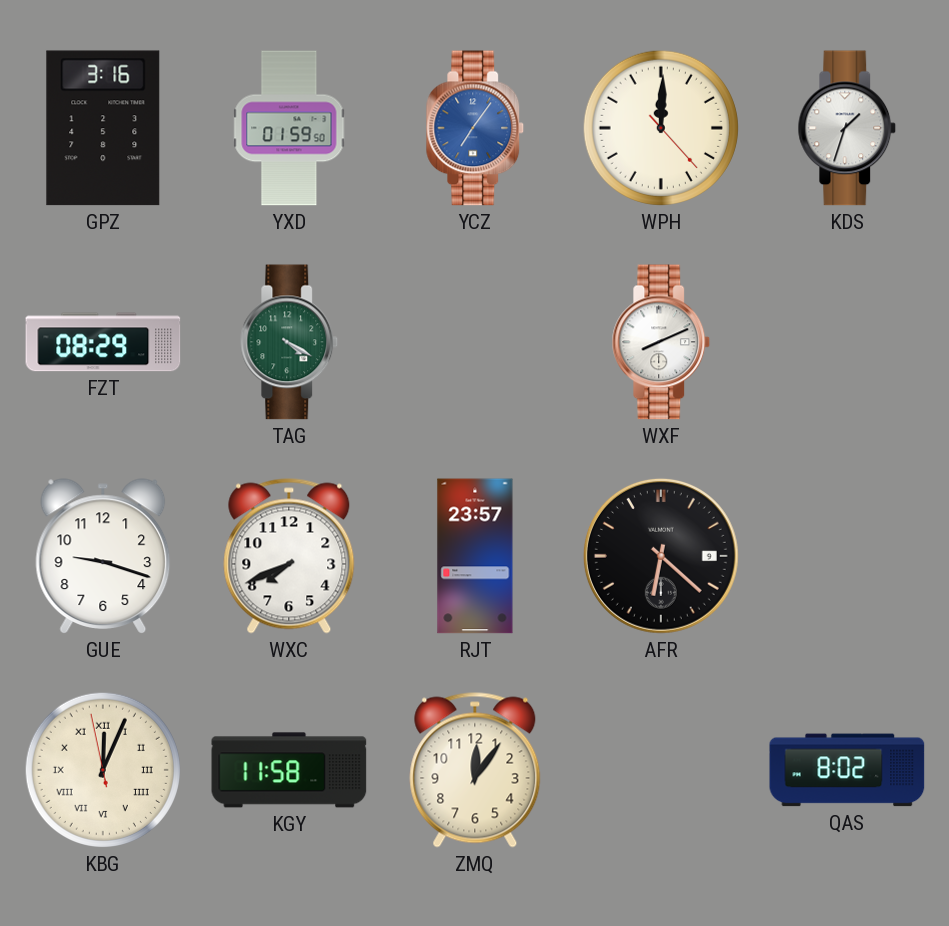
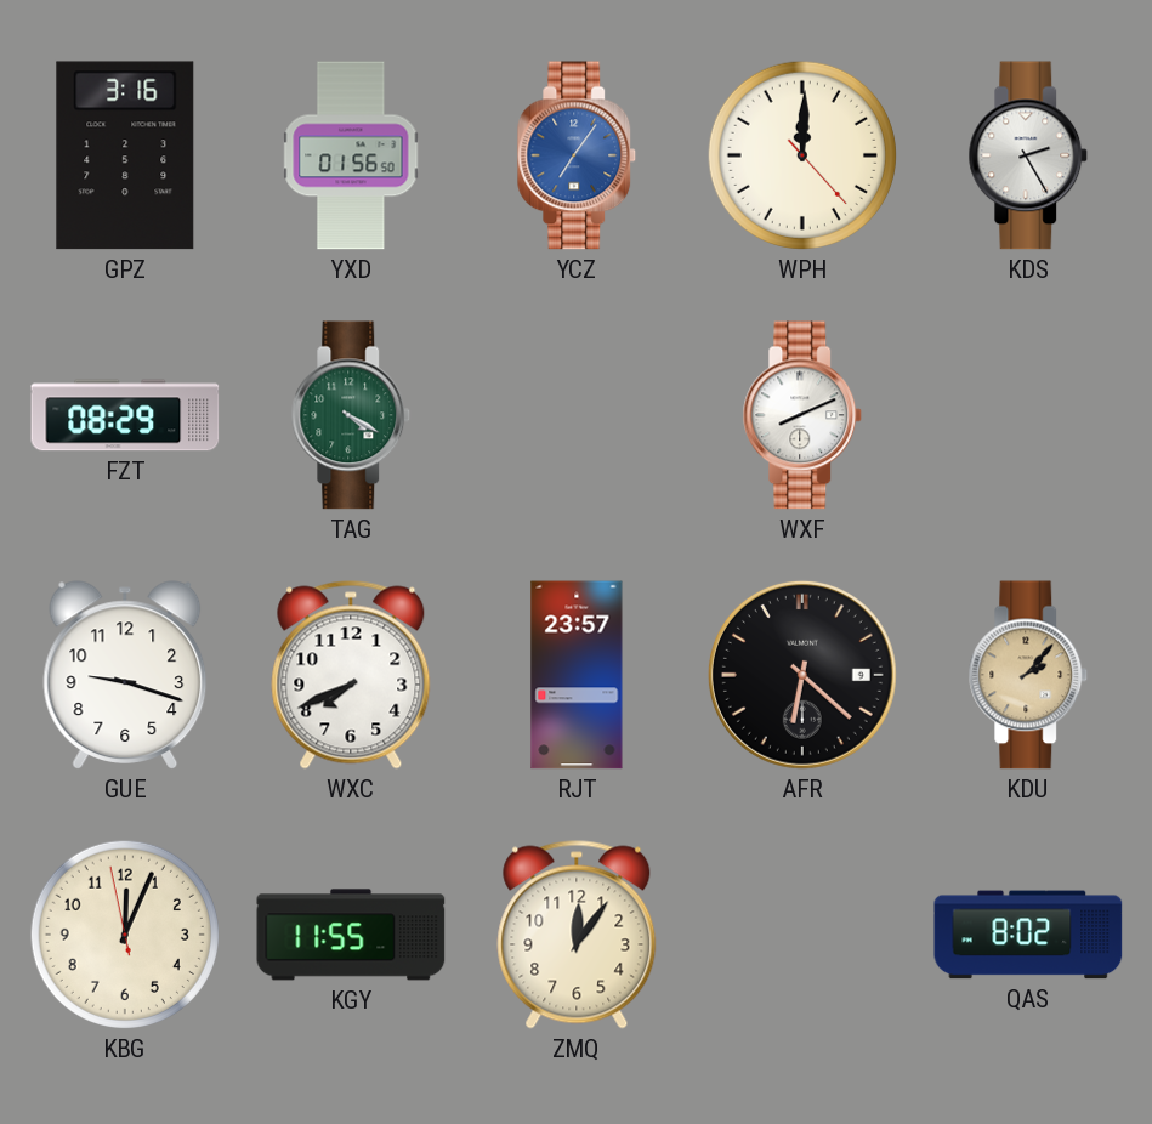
YXD: 01:59 -> 01:56
KDS: 1:33 -> 2:25
KDU: none -> 2:07
KBG numerals: Roman -> Arabic
KGY: 11:58 -> 11:55
